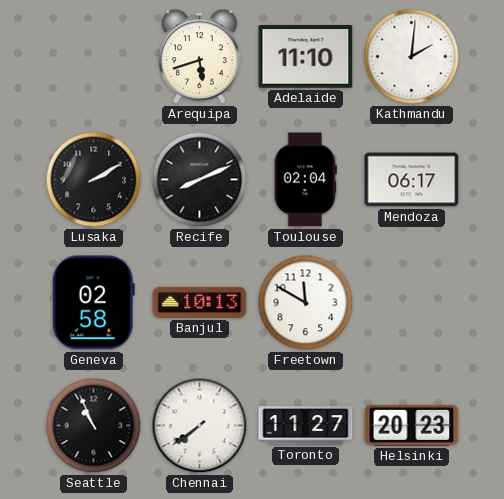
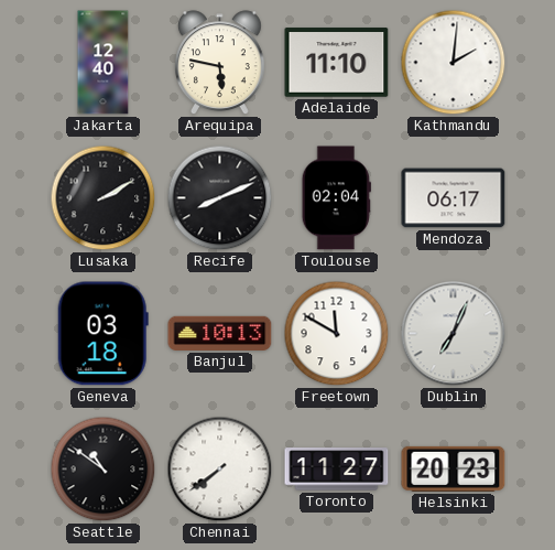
Jakarta: none -> 12:40
Arequipa: 5:42 -> 5:47
Geneva: 02:58 -> 03:18
Dublin: none -> 7:04
Seattle: 10:56 -> 10:51
